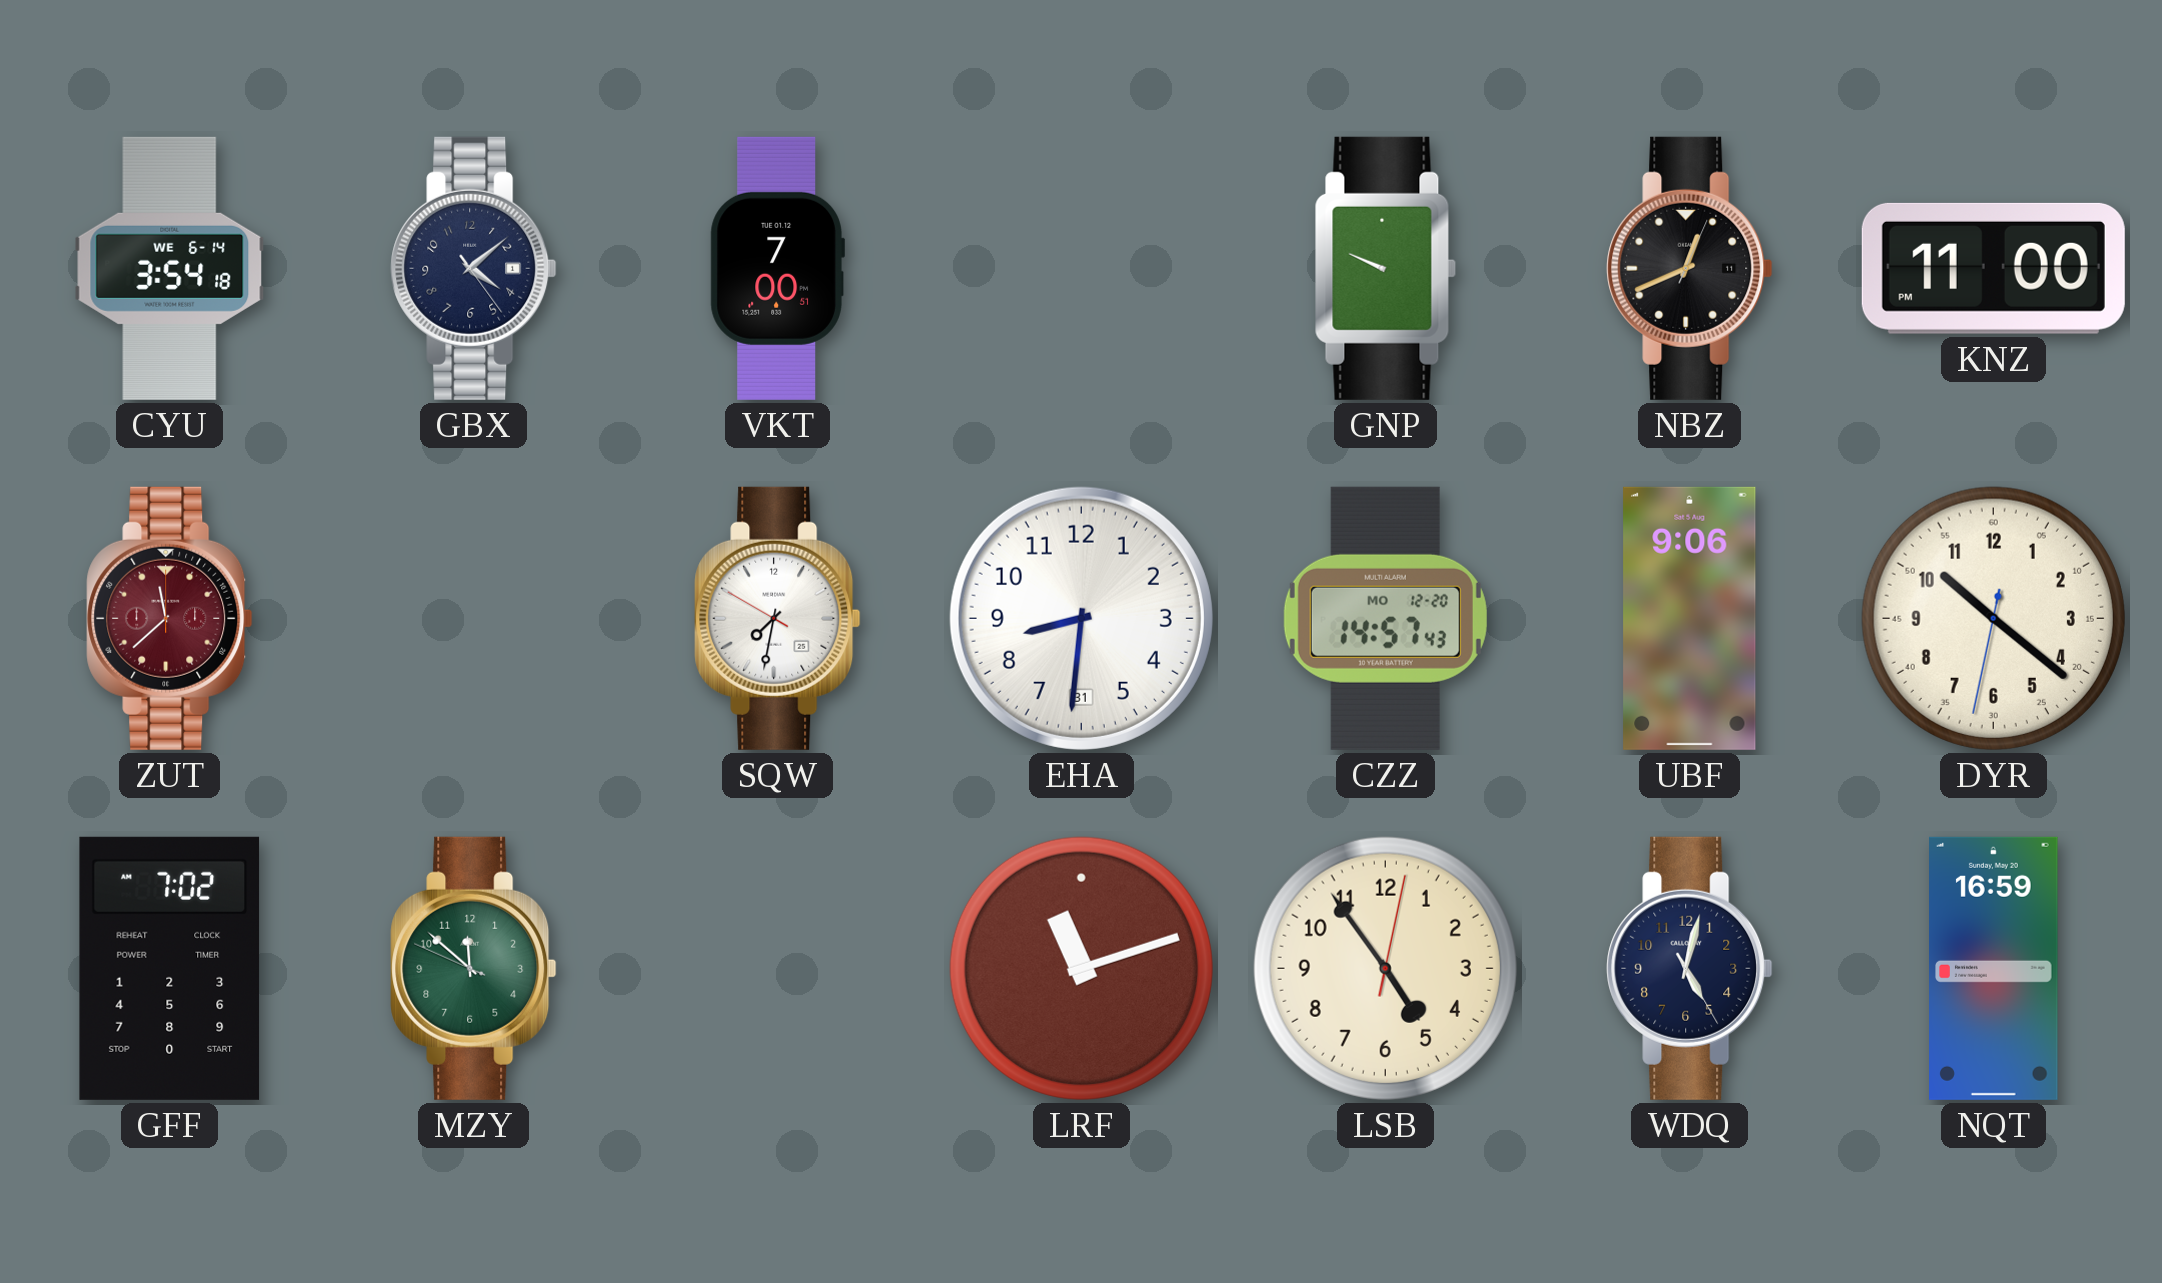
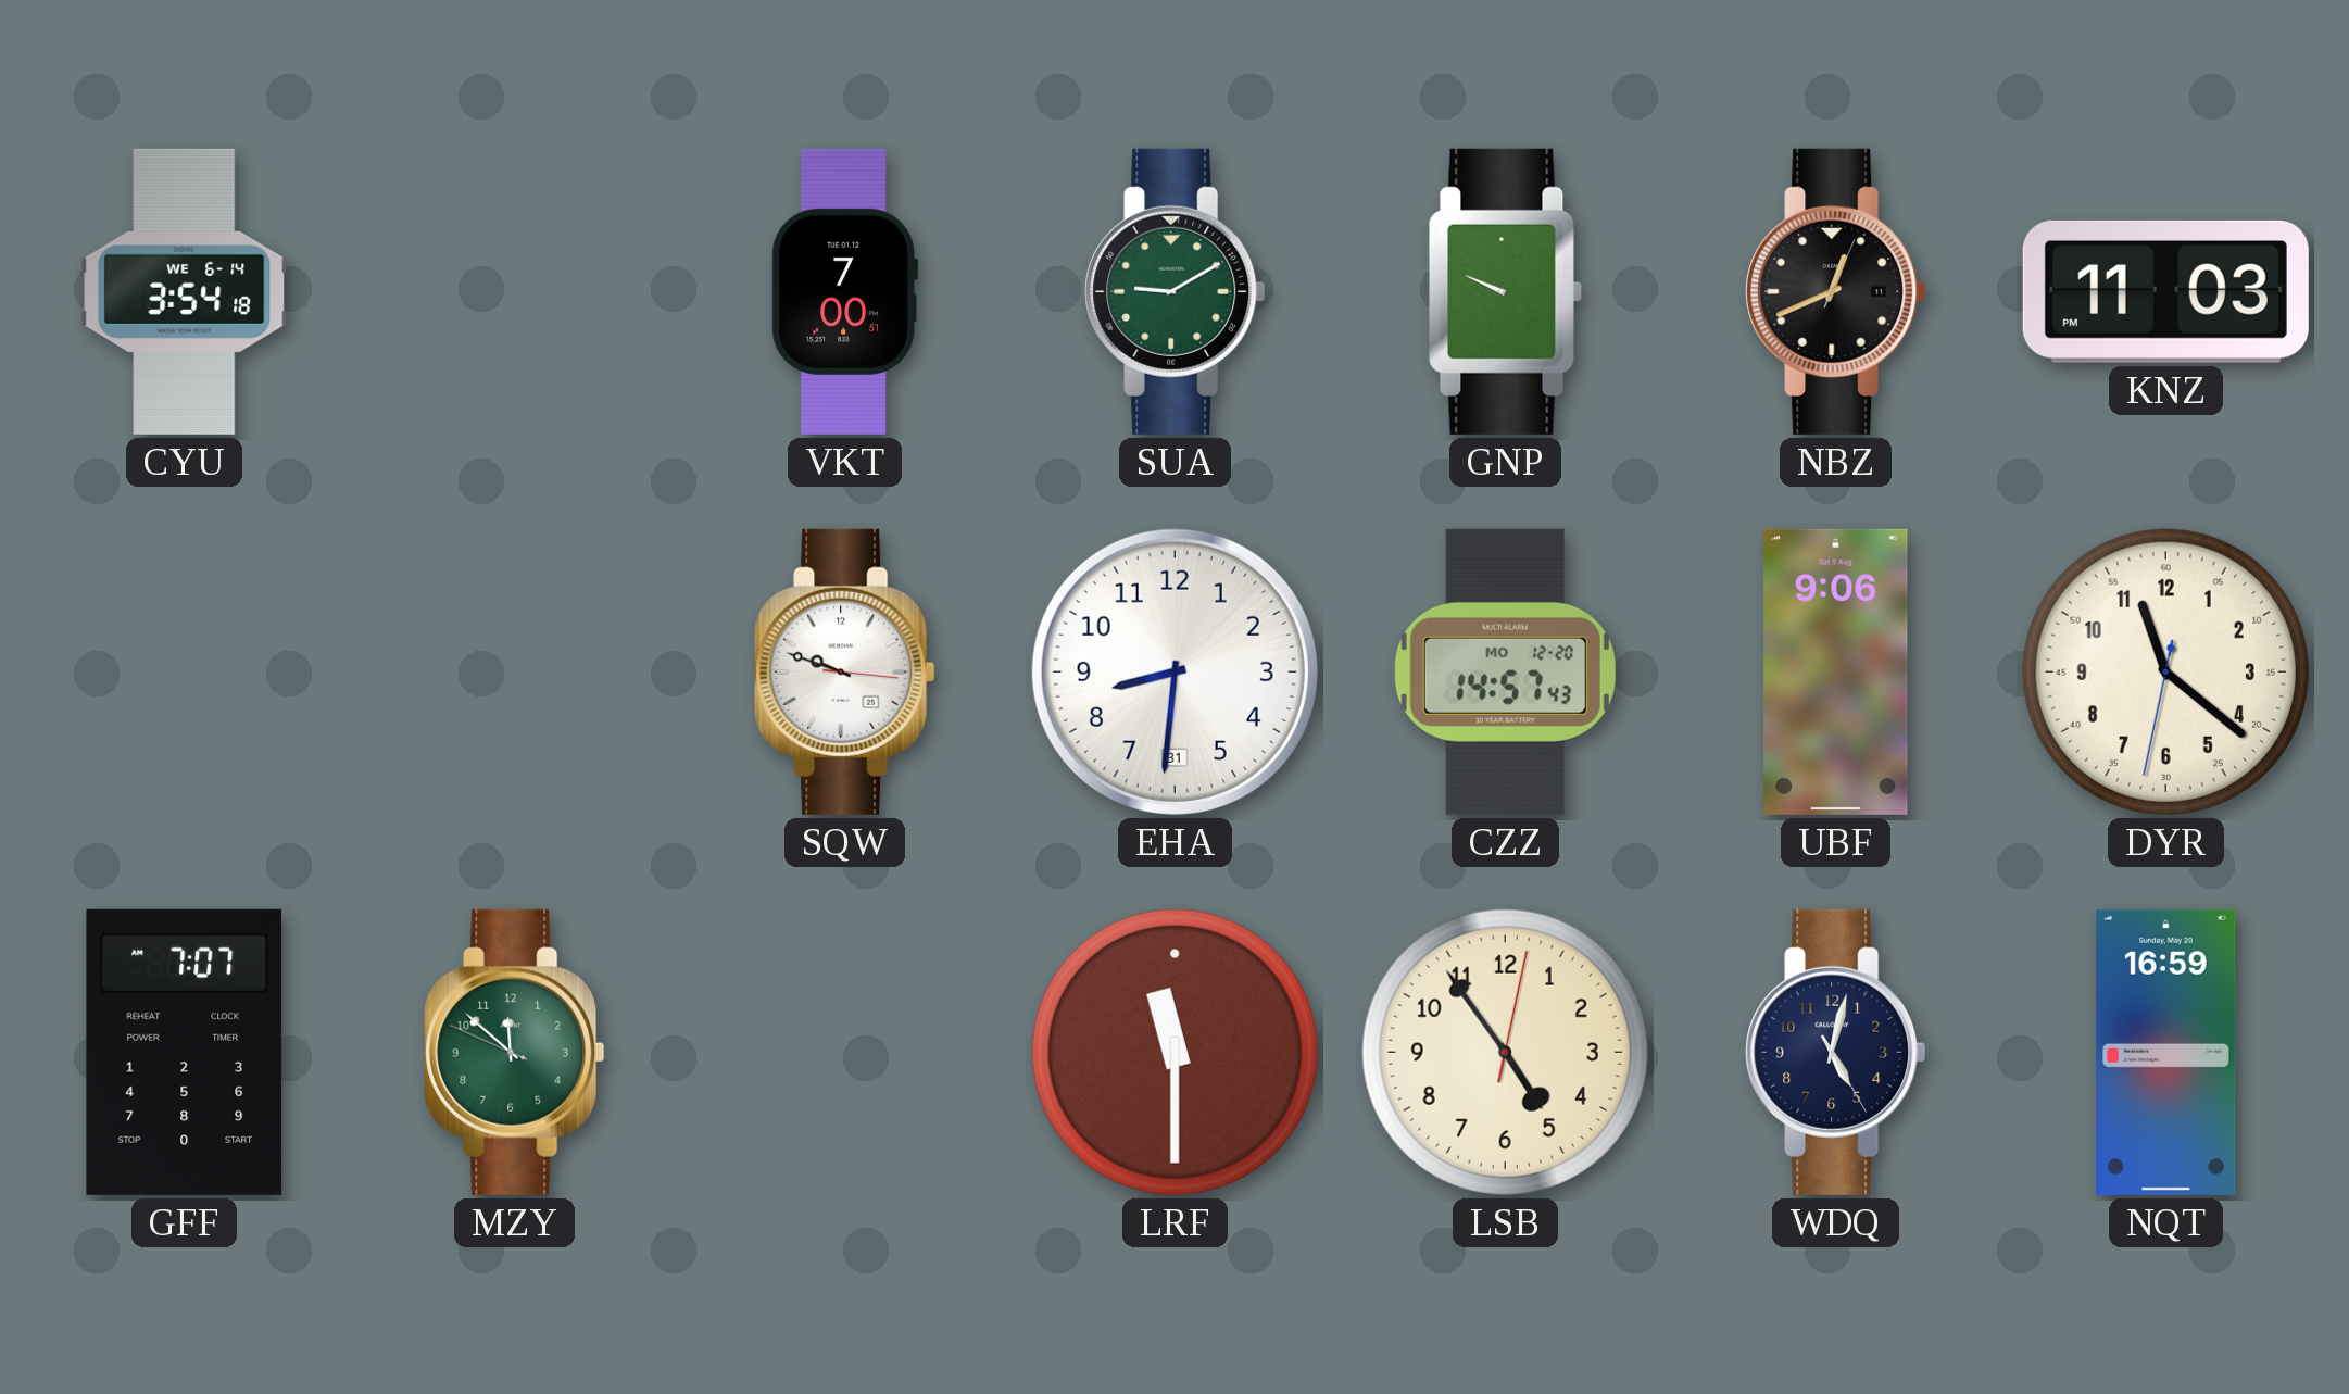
GBX: 4:08 -> none
SUA: none -> 9:10
KNZ: 11:00 -> 11:03
ZUT: 11:38 -> none
SQW: 7:31 -> 9:48
DYR: 10:21 -> 11:21
GFF: 7:02 -> 7:07
LRF: 11:12 -> 11:30
